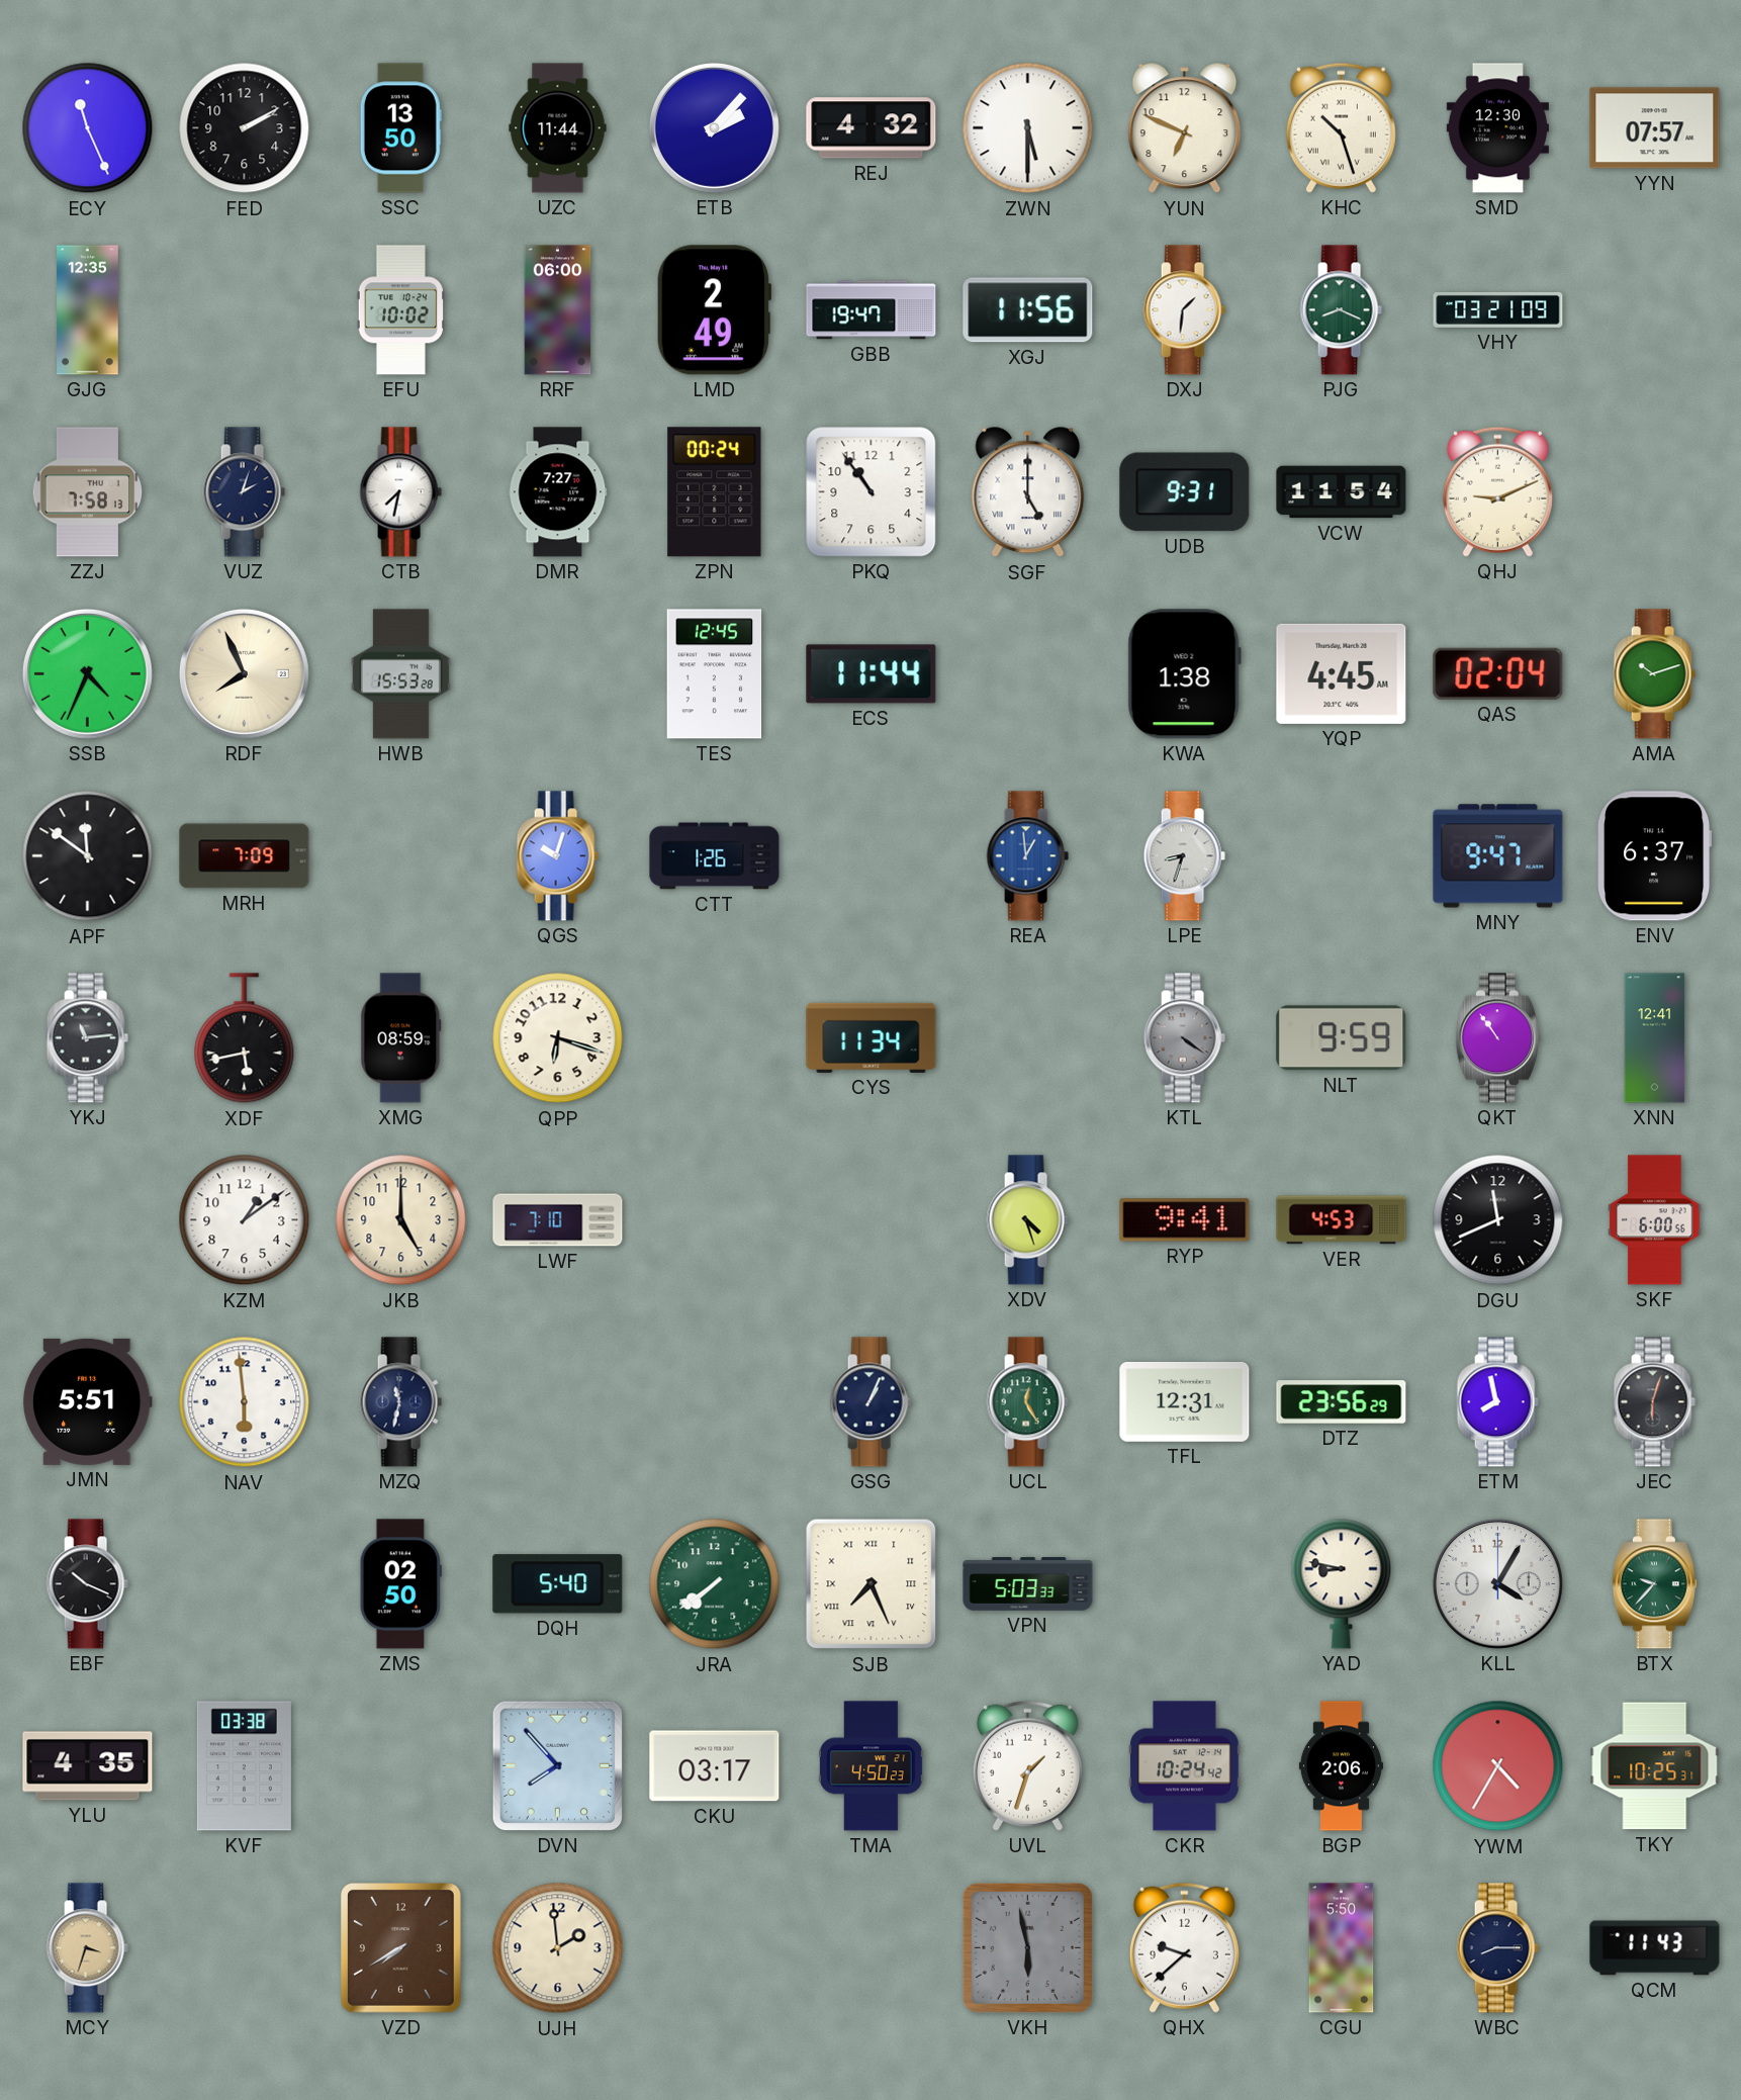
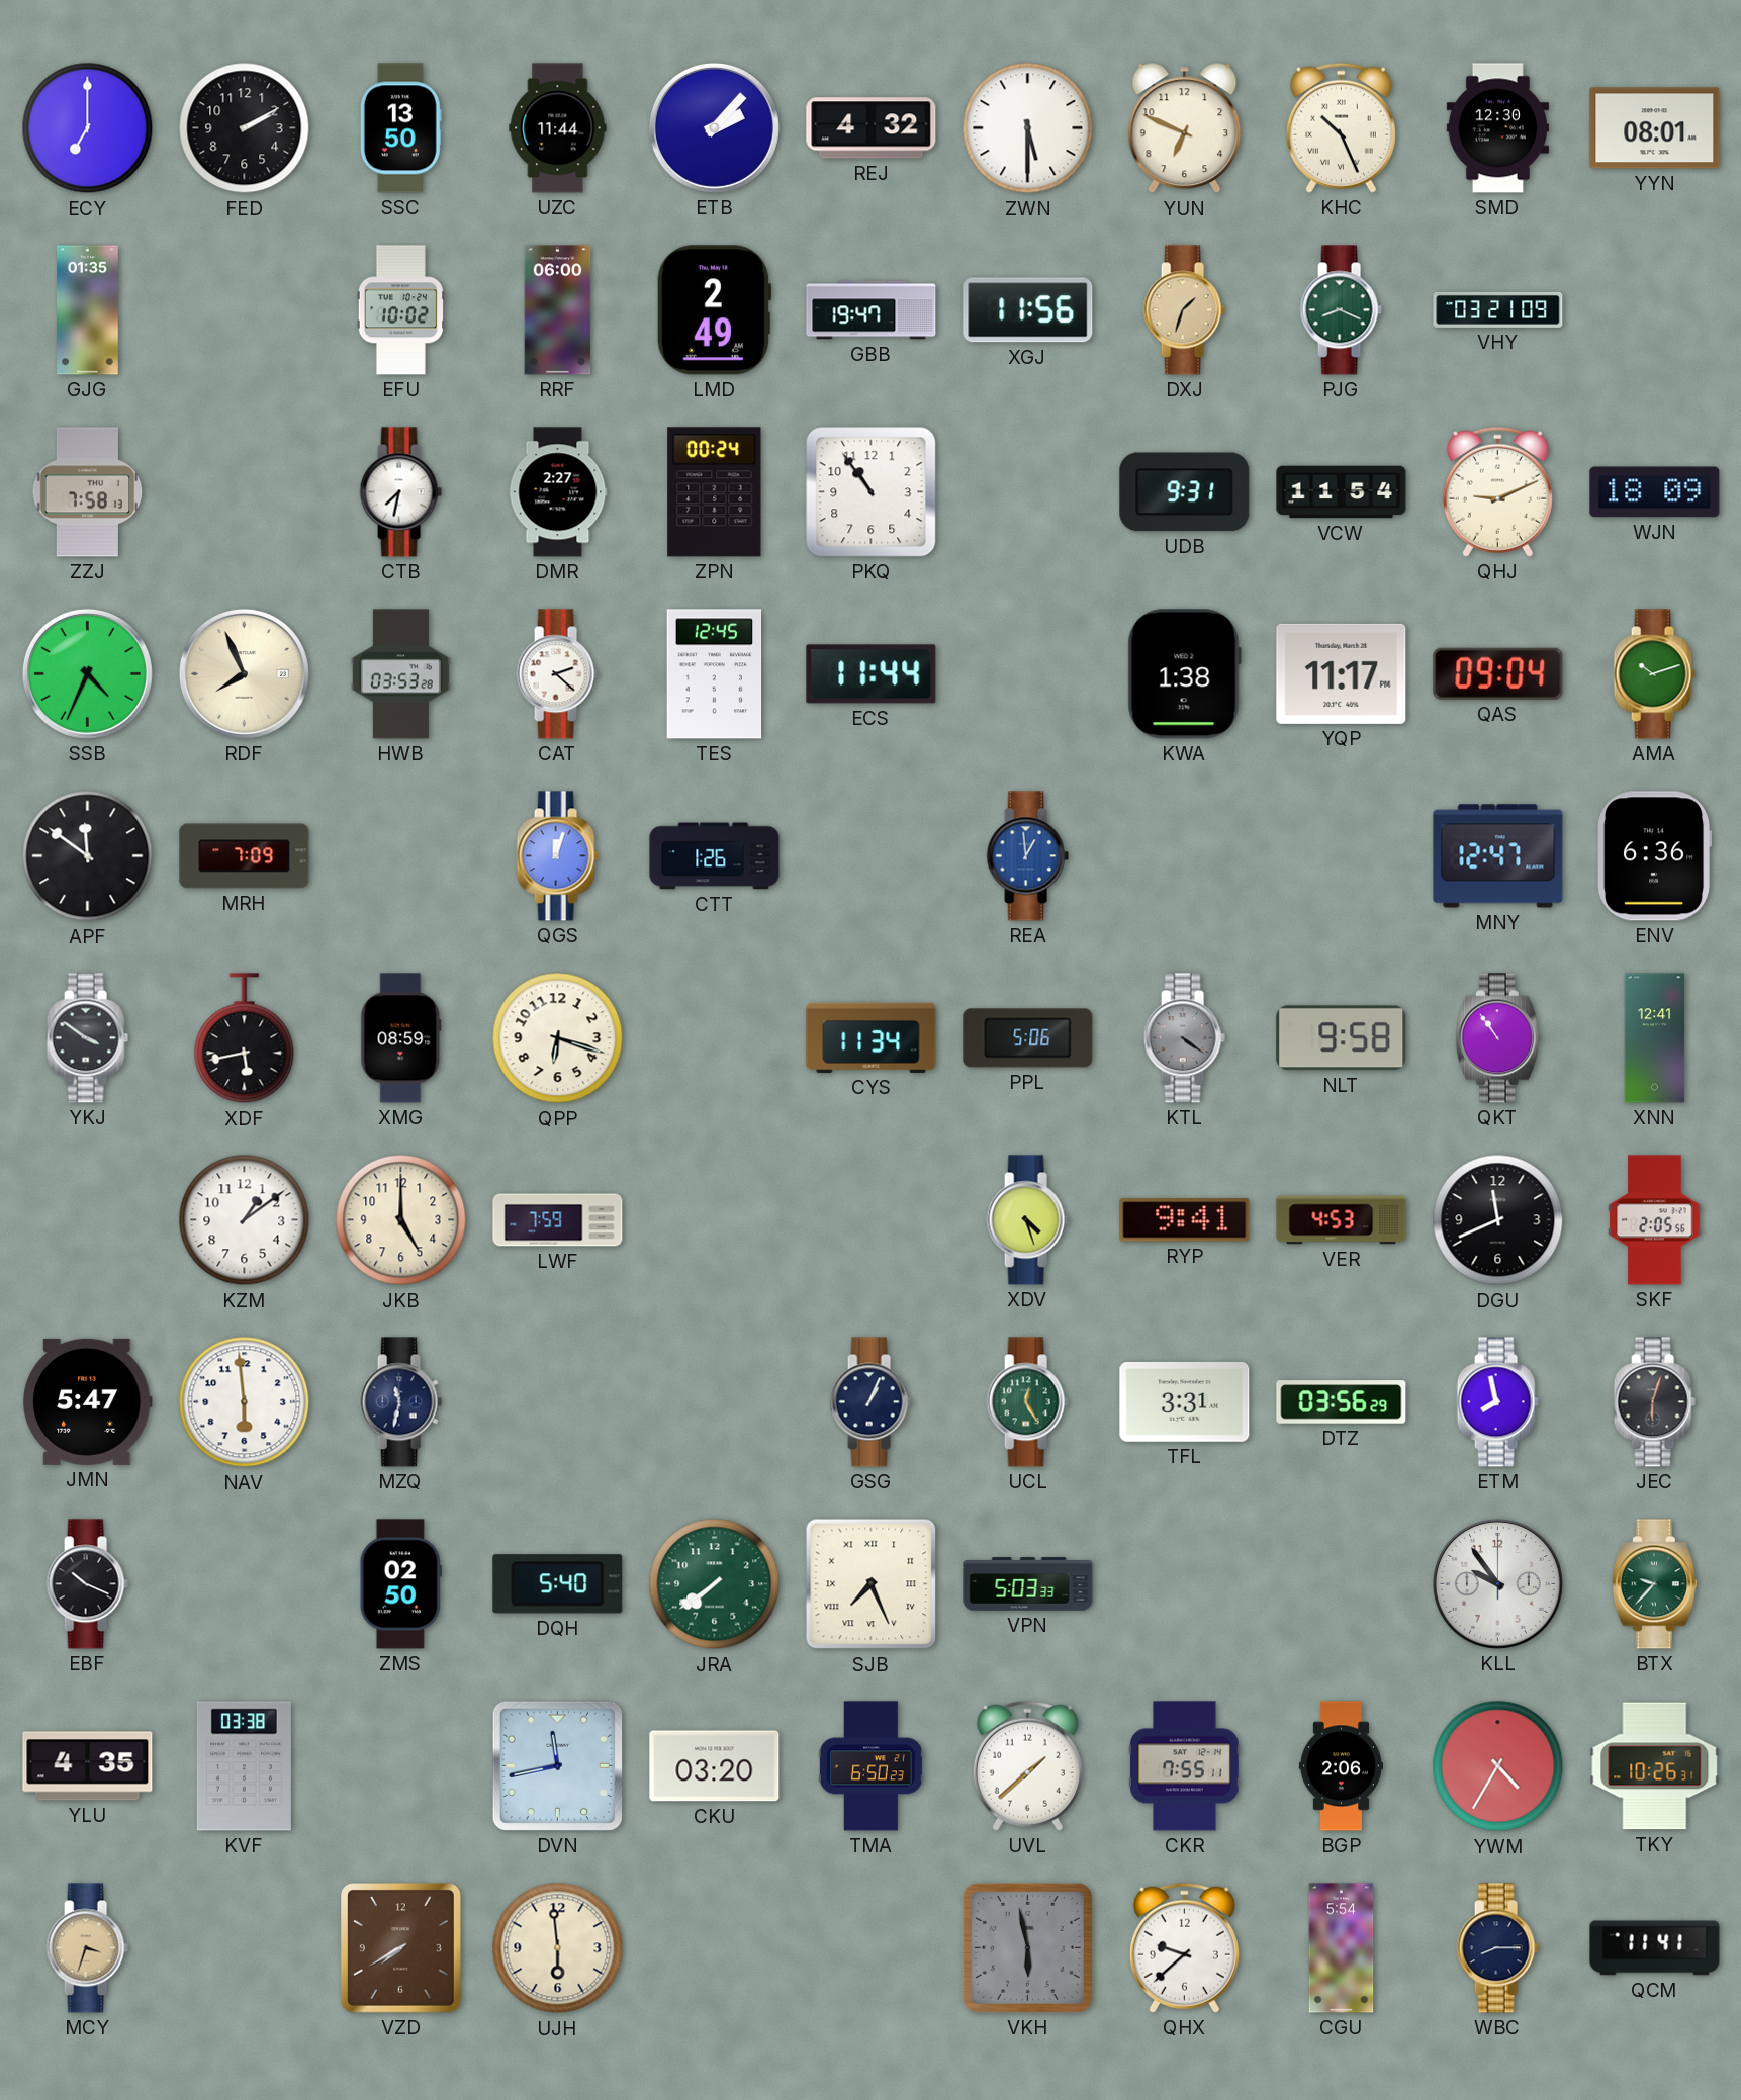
ECY: 11:26 -> 7:00
KHC: 10:27 -> 10:26
YYN: 07:57 -> 08:01
GJG: 12:35 -> 01:35
DXJ: 1:31 -> 1:33
DXJ dial: white -> champagne
VUZ: 2:03 -> none
DMR: 7:27 -> 2:27
SGF: 5:00 -> none
WJN: none -> 18:09
HWB: 15:53 -> 03:53
CAT: none -> 2:22
YQP: 4:45 -> 11:17
QAS: 02:04 -> 09:04
QGS: 10:03 -> 12:03
LPE: 8:33 -> none
MNY: 9:47 -> 12:47
ENV: 6:37 -> 6:36
YKJ: 11:14 -> 3:51
PPL: none -> 5:06
NLT: 9:59 -> 9:58
LWF: 7:10 -> 7:59
SKF: 6:00 -> 2:05
JMN: 5:51 -> 5:47
TFL: 12:31 -> 3:31
DTZ: 23:56 -> 03:56
YAD: 8:47 -> none
KLL: 4:05 -> 9:54
DVN: 7:53 -> 11:43
CKU: 03:17 -> 03:20
TMA: 4:50 -> 6:50
UVL: 1:33 -> 1:38
CKR: 10:24 -> 7:55
TKY: 10:25 -> 10:26
UJH: 1:59 -> 5:59
CGU: 5:50 -> 5:54
QCM: 11:43 -> 11:41
